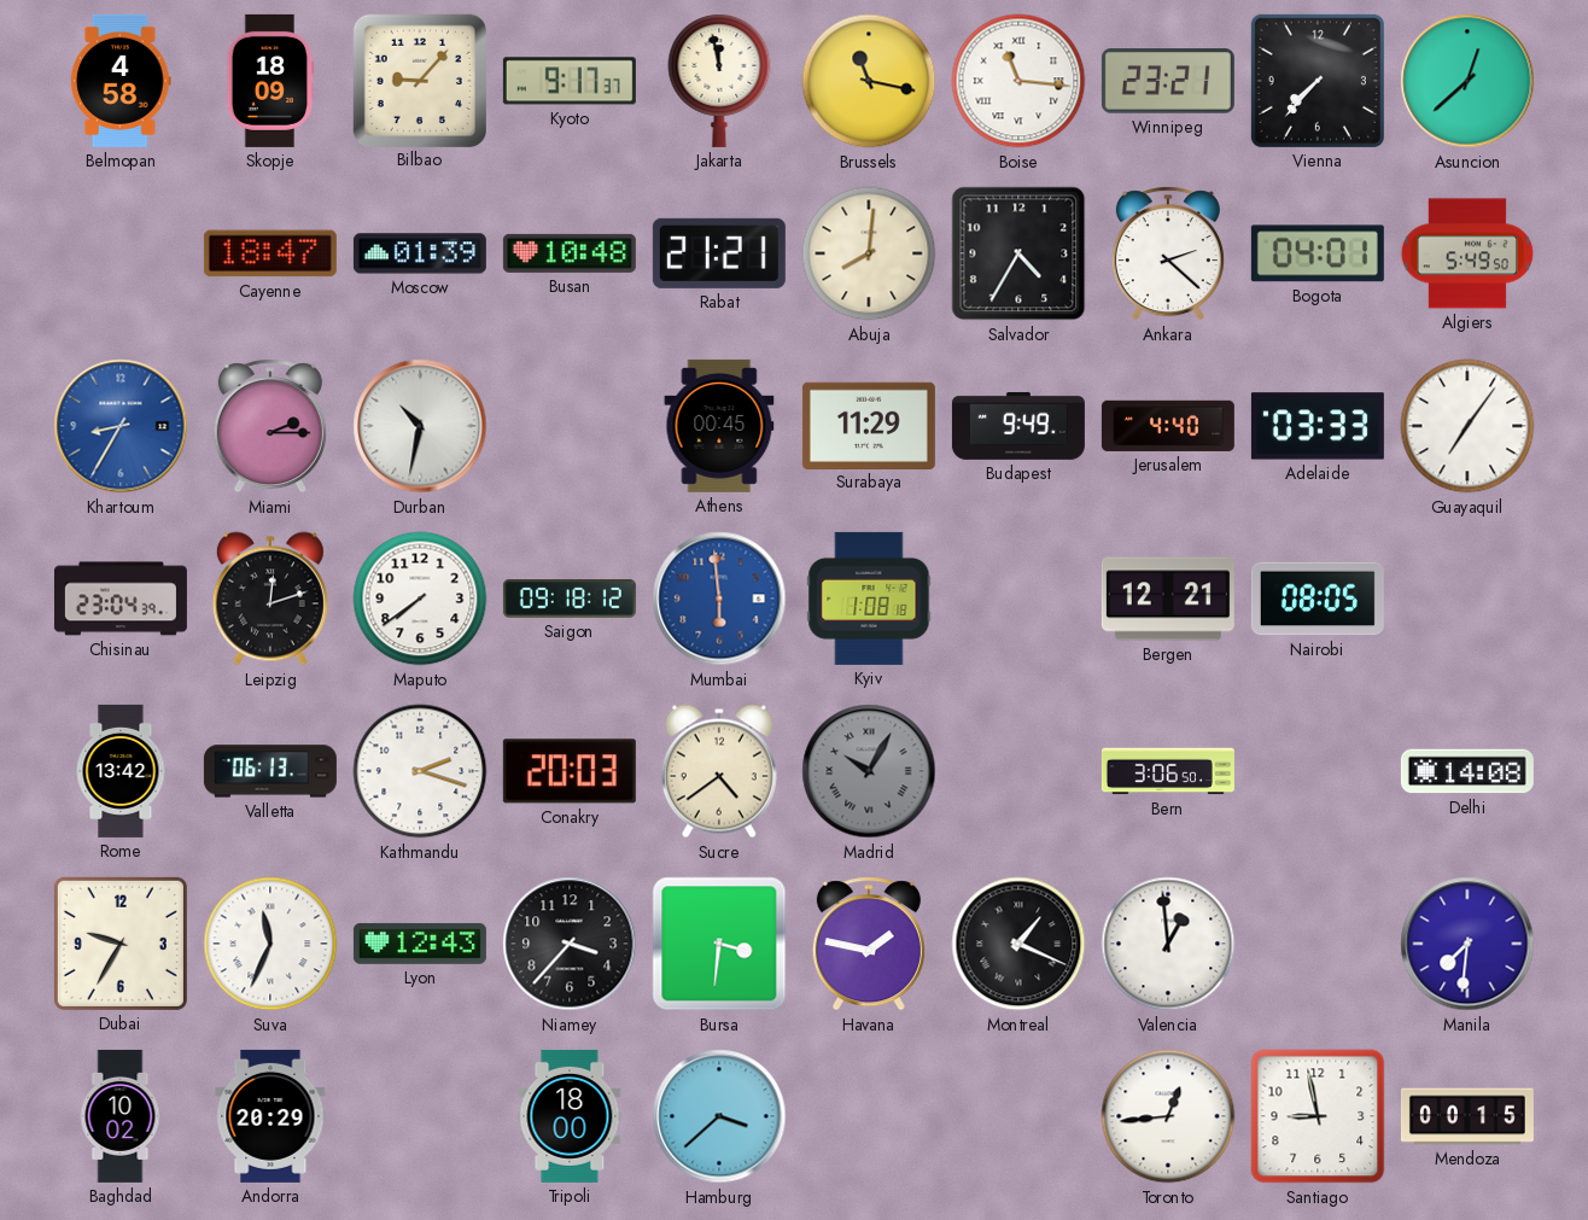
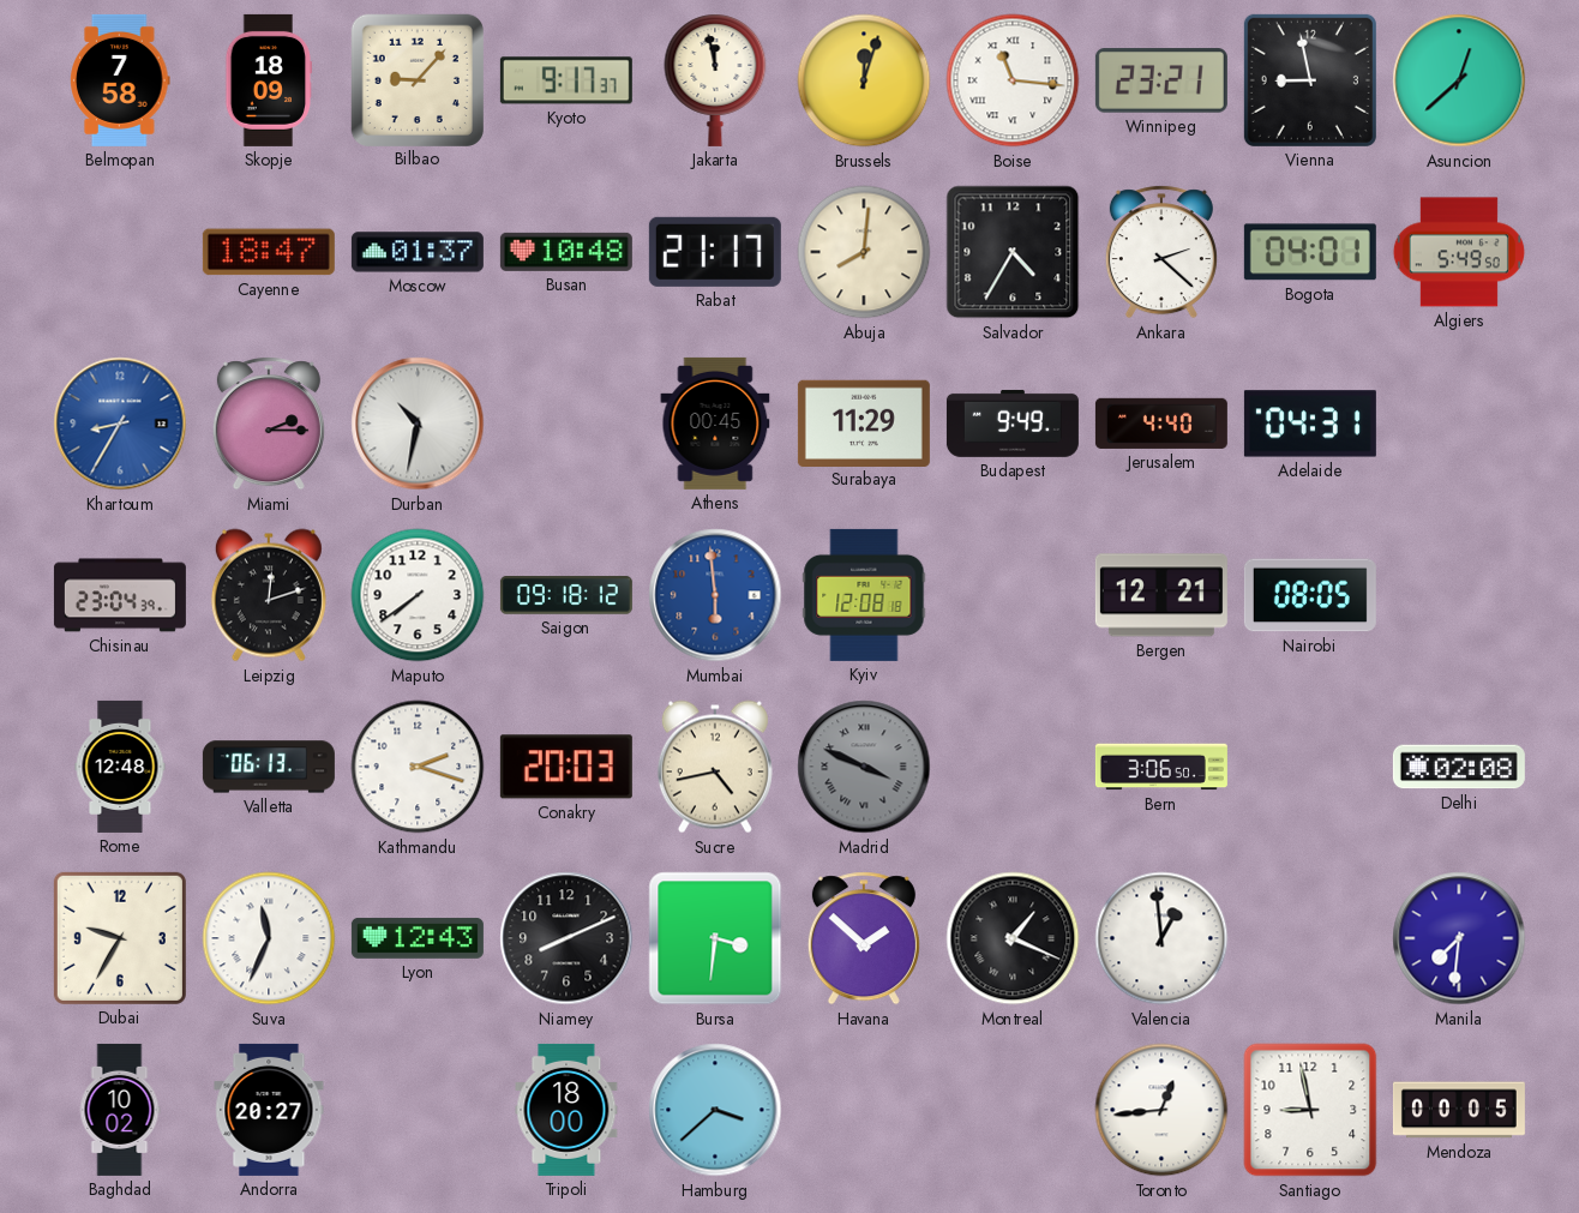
Belmopan: 4:58 -> 7:58
Brussels: 11:17 -> 12:03
Vienna: 7:37 -> 8:58
Moscow: 01:39 -> 01:37
Rabat: 21:21 -> 21:17
Adelaide: 03:33 -> 04:31
Guayaquil: 7:06 -> none
Kyiv: 1:08 -> 12:08
Rome: 13:42 -> 12:48
Sucre: 4:39 -> 4:43
Madrid: 10:05 -> 3:49
Delhi: 14:08 -> 02:08
Niamey: 3:37 -> 8:11
Havana: 1:47 -> 1:52
Andorra: 20:29 -> 20:27
Mendoza: 00:15 -> 00:05
